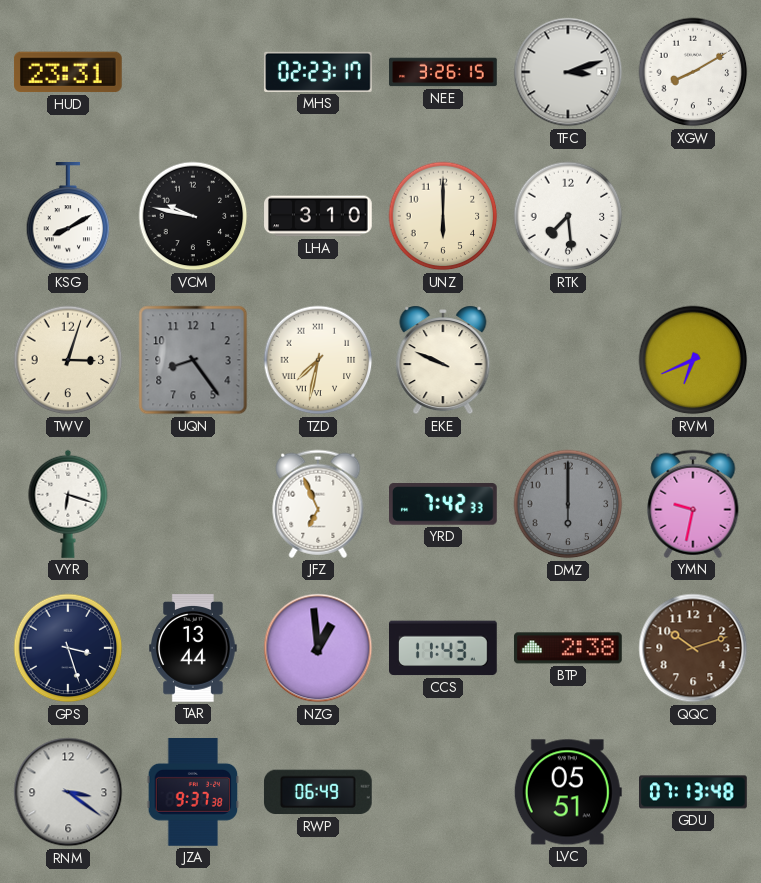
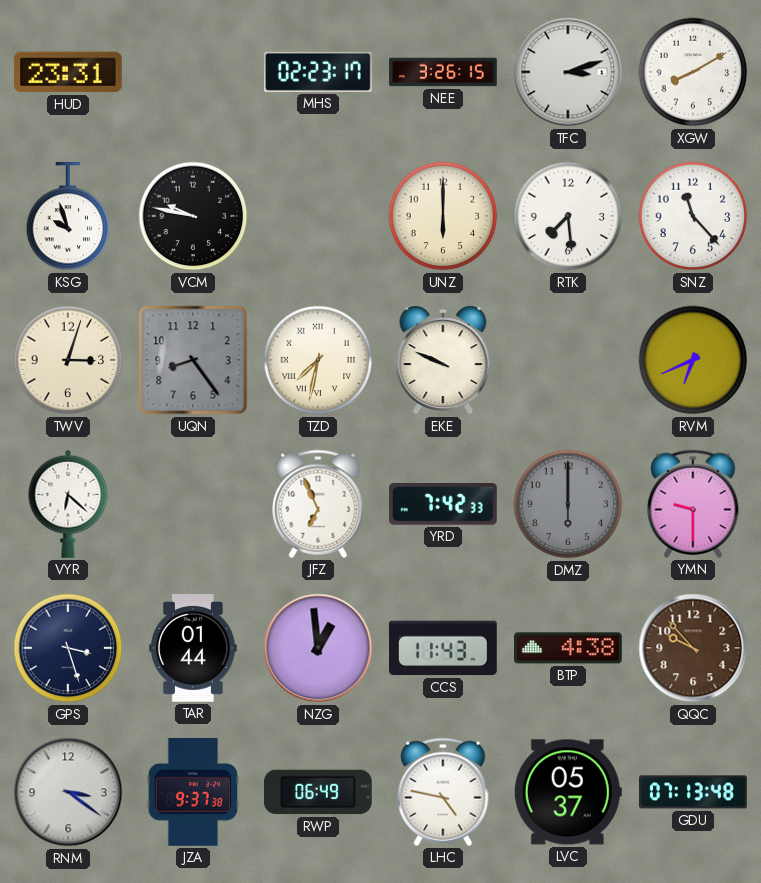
KSG: 8:10 -> 9:57
LHA: 3:10 -> none
SNZ: none -> 11:23
VYR: 6:18 -> 6:22
YMN: 9:32 -> 9:30
TAR: 13:44 -> 01:44
BTP: 2:38 -> 4:38
QQC: 10:12 -> 9:53
LHC: none -> 4:47
LVC: 05:51 -> 05:37
